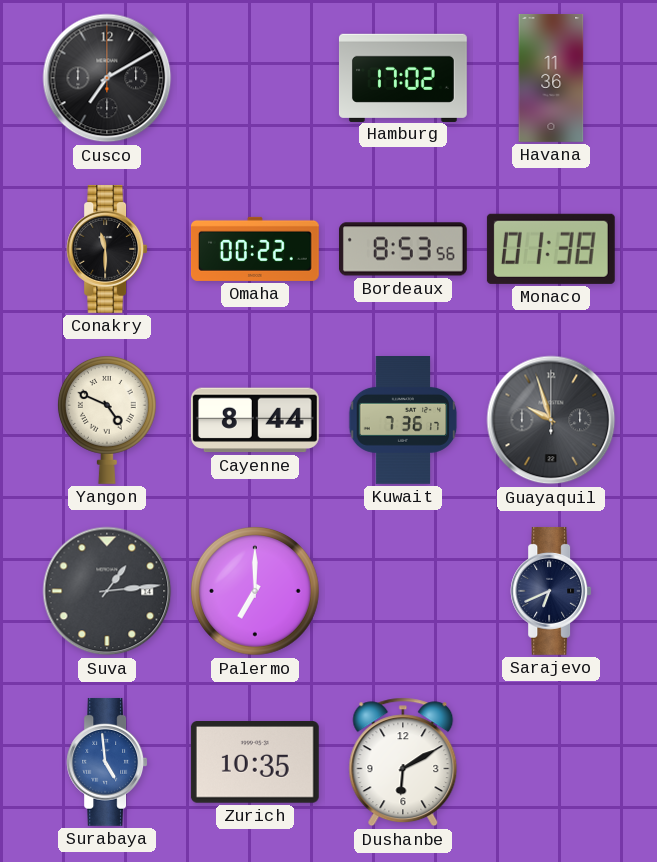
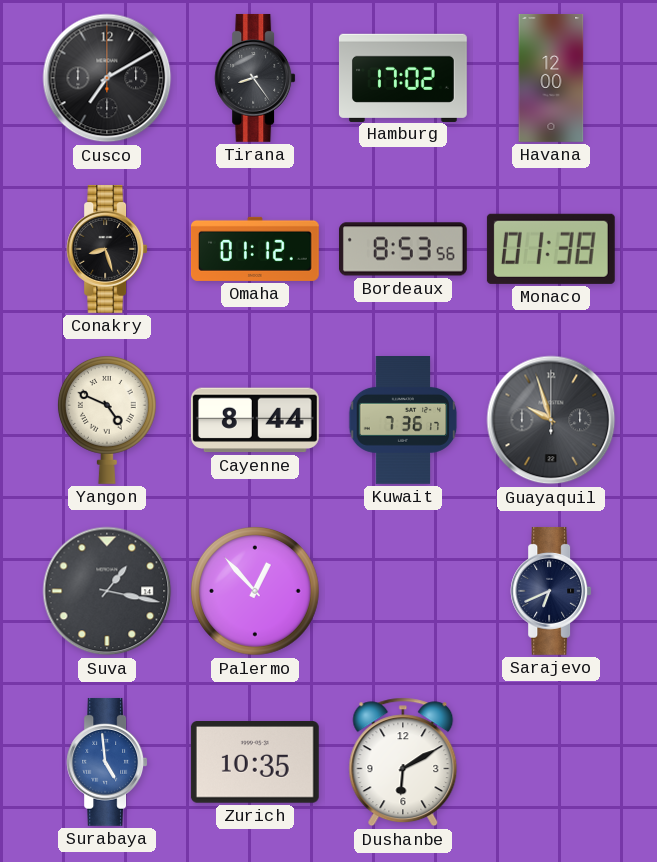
Tirana: none -> 8:24
Havana: 11:36 -> 12:00
Conakry: 11:30 -> 8:27
Omaha: 00:22 -> 01:12
Suva: 1:14 -> 1:17
Palermo: 7:00 -> 12:53
